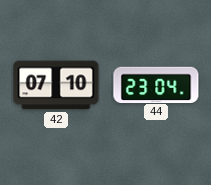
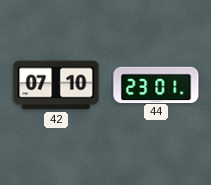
44: 23:04 -> 23:01
